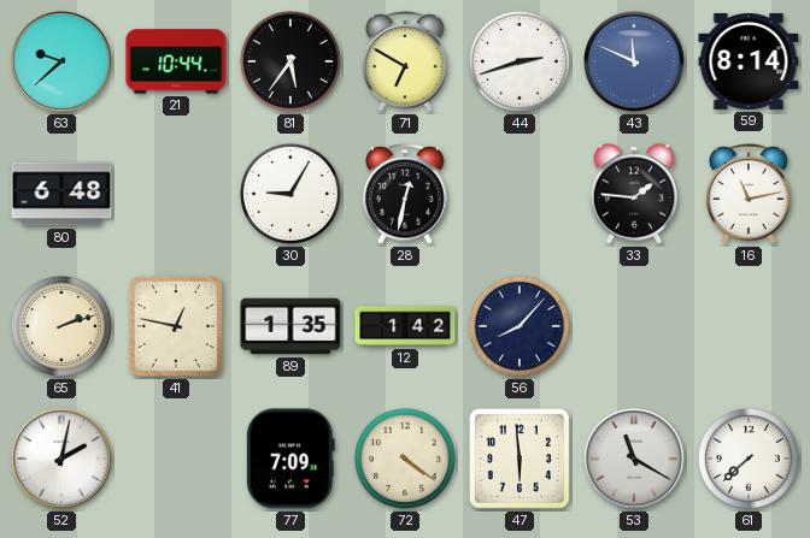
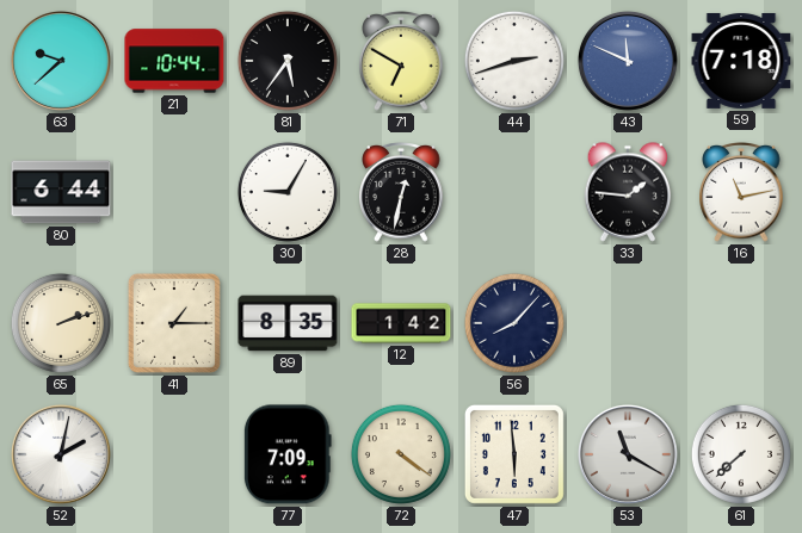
59: 8:14 -> 7:18
80: 6:48 -> 6:44
41: 12:47 -> 1:15
89: 1:35 -> 8:35
